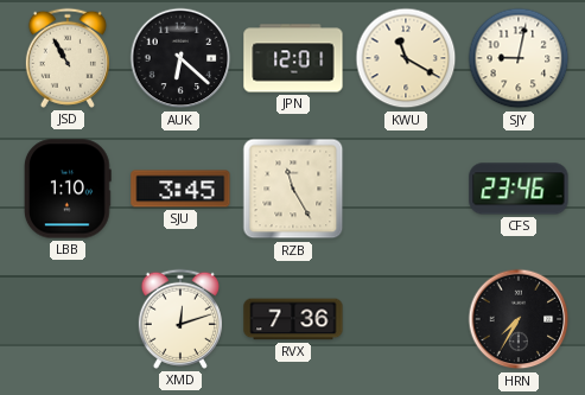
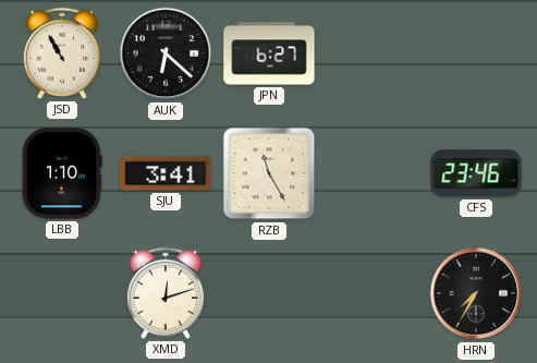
JPN: 12:01 -> 6:27
KWU: 11:20 -> none
SJY: 9:02 -> none
SJU: 3:45 -> 3:41
RVX: 7:36 -> none
